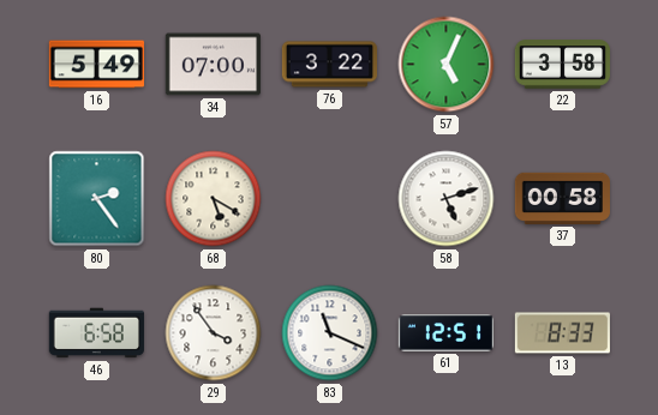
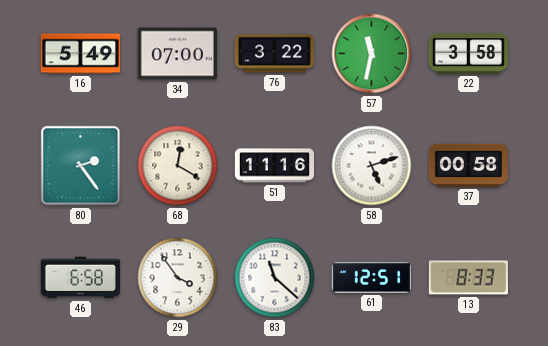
57: 5:04 -> 11:32
68: 5:20 -> 12:20
51: none -> 11:16
83: 11:19 -> 11:22
